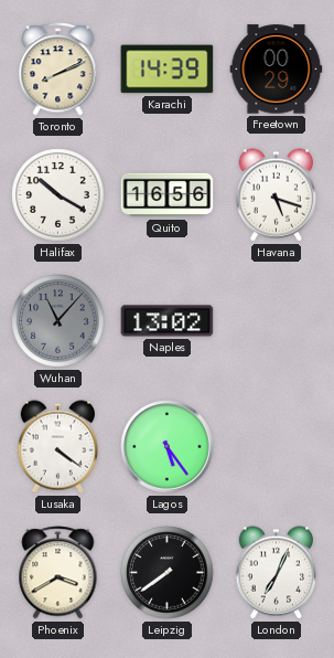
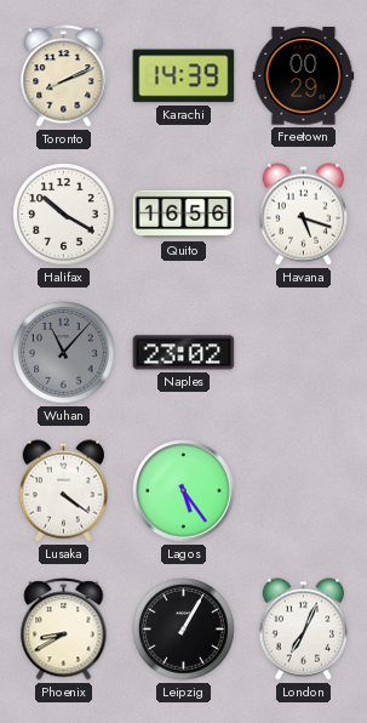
Naples: 13:02 -> 23:02
Phoenix: 3:40 -> 8:40
Leipzig: 7:39 -> 1:05
